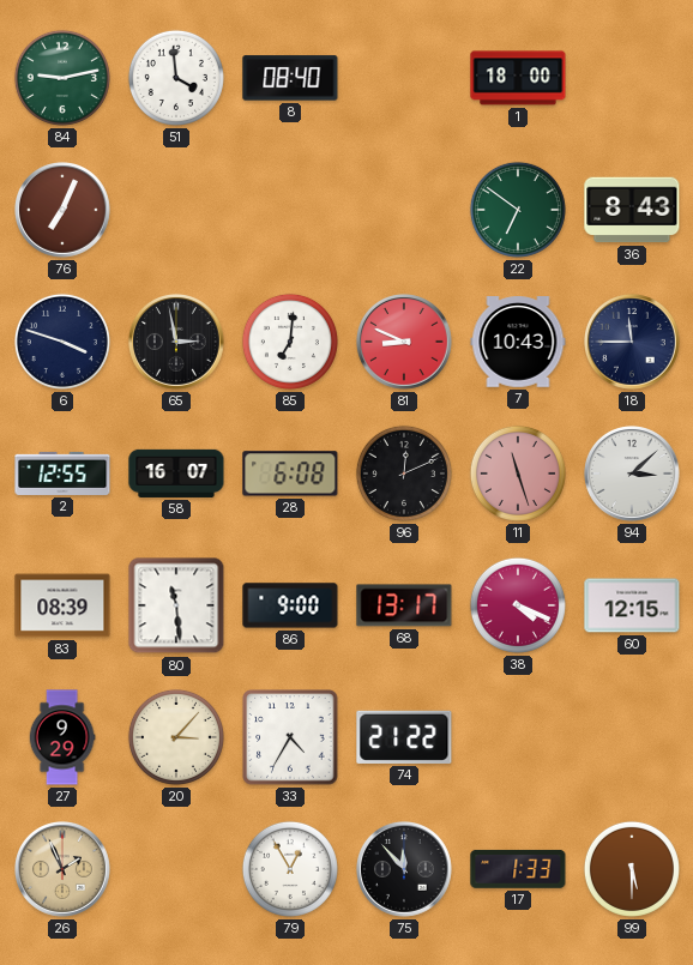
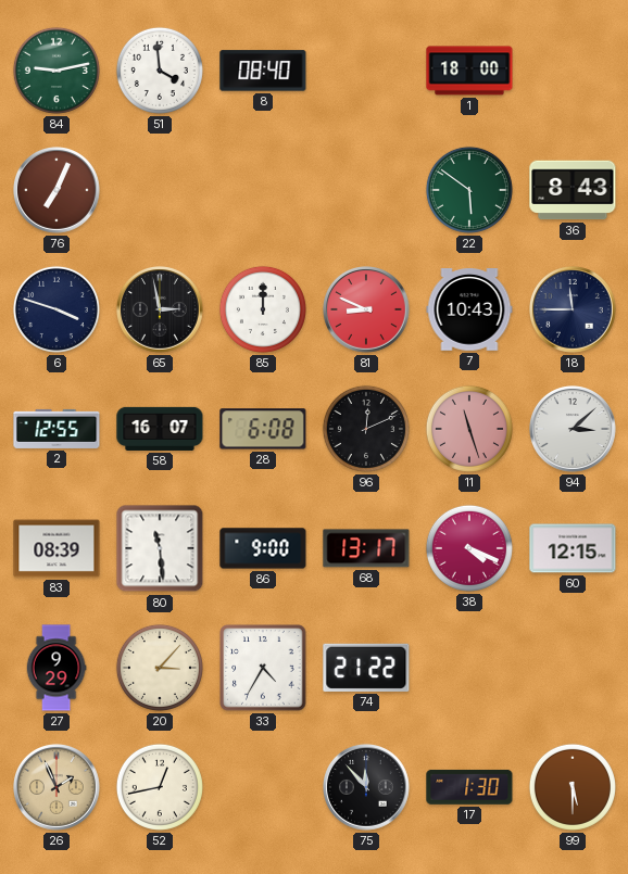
22: 6:51 -> 5:51
85: 7:01 -> 12:00
52: none -> 12:43
79: 12:55 -> none
17: 1:33 -> 1:30
